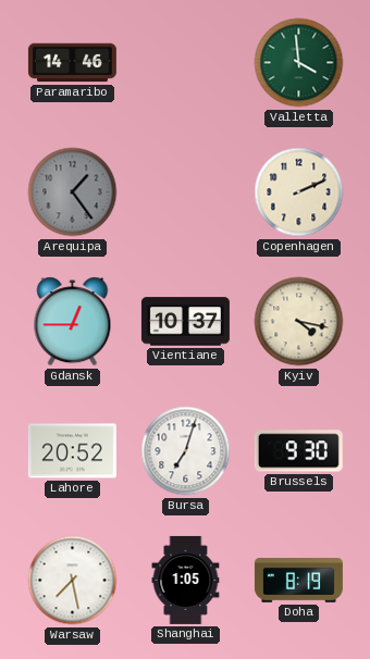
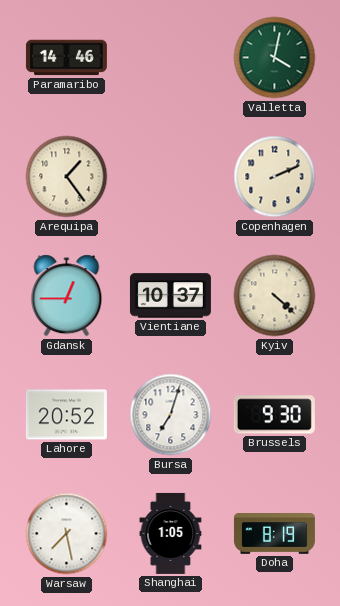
Valletta: 3:59 -> 4:02
Arequipa dial: grey -> cream
Kyiv: 4:17 -> 4:22
